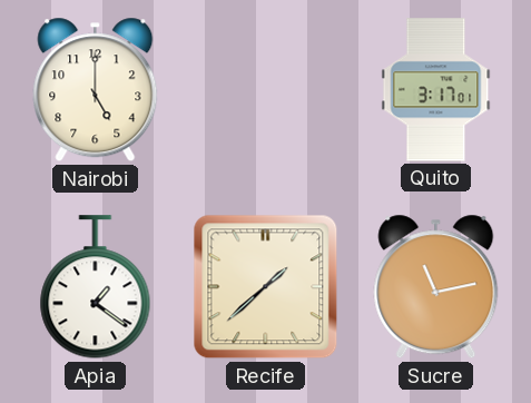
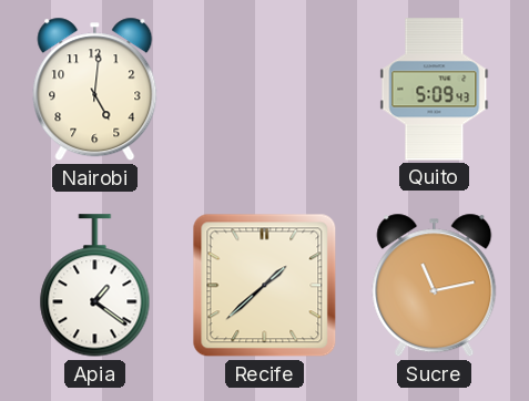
Nairobi: 5:00 -> 5:01
Quito: 3:17 -> 5:09
